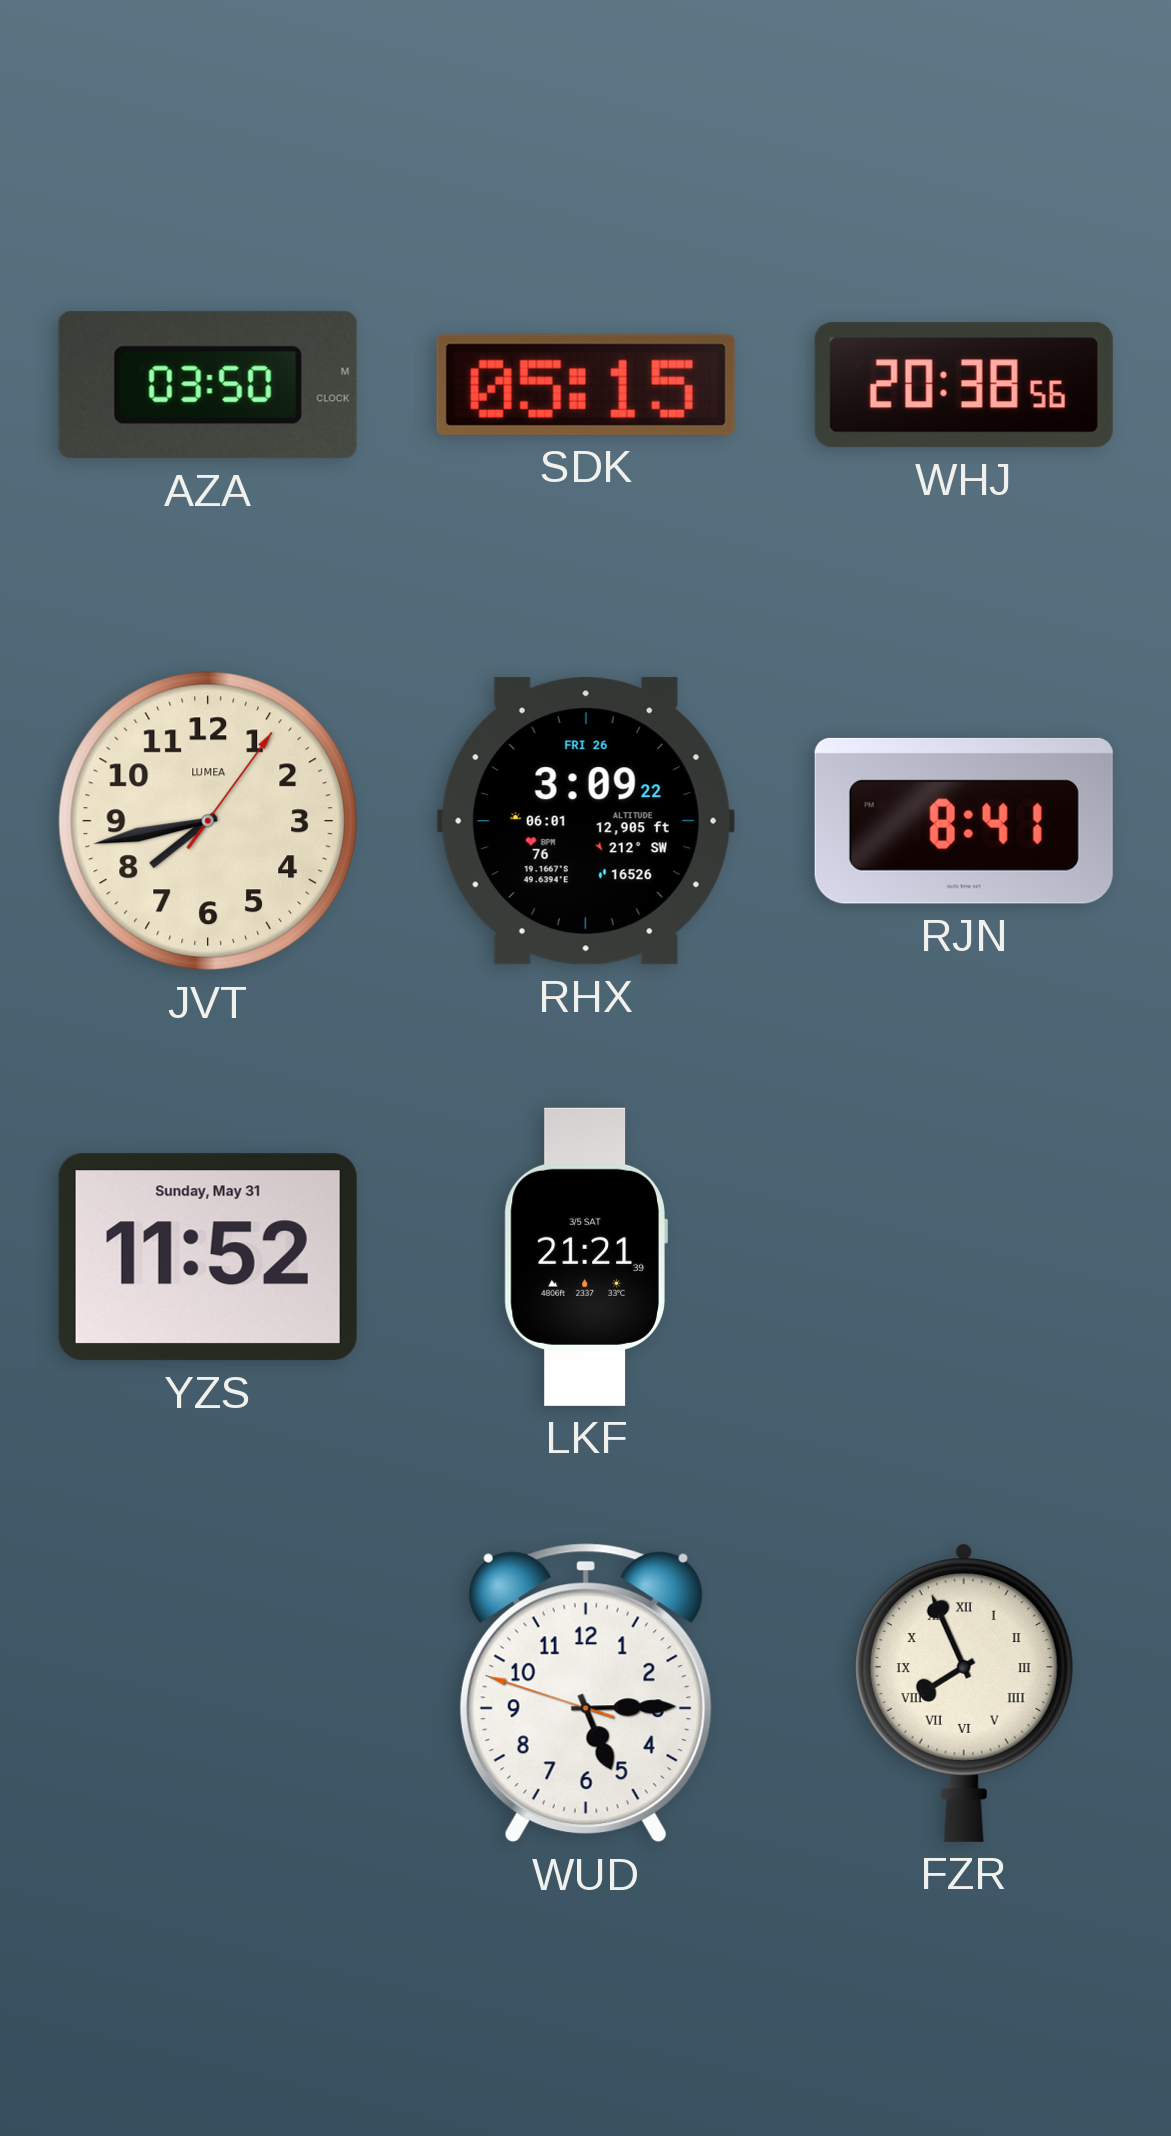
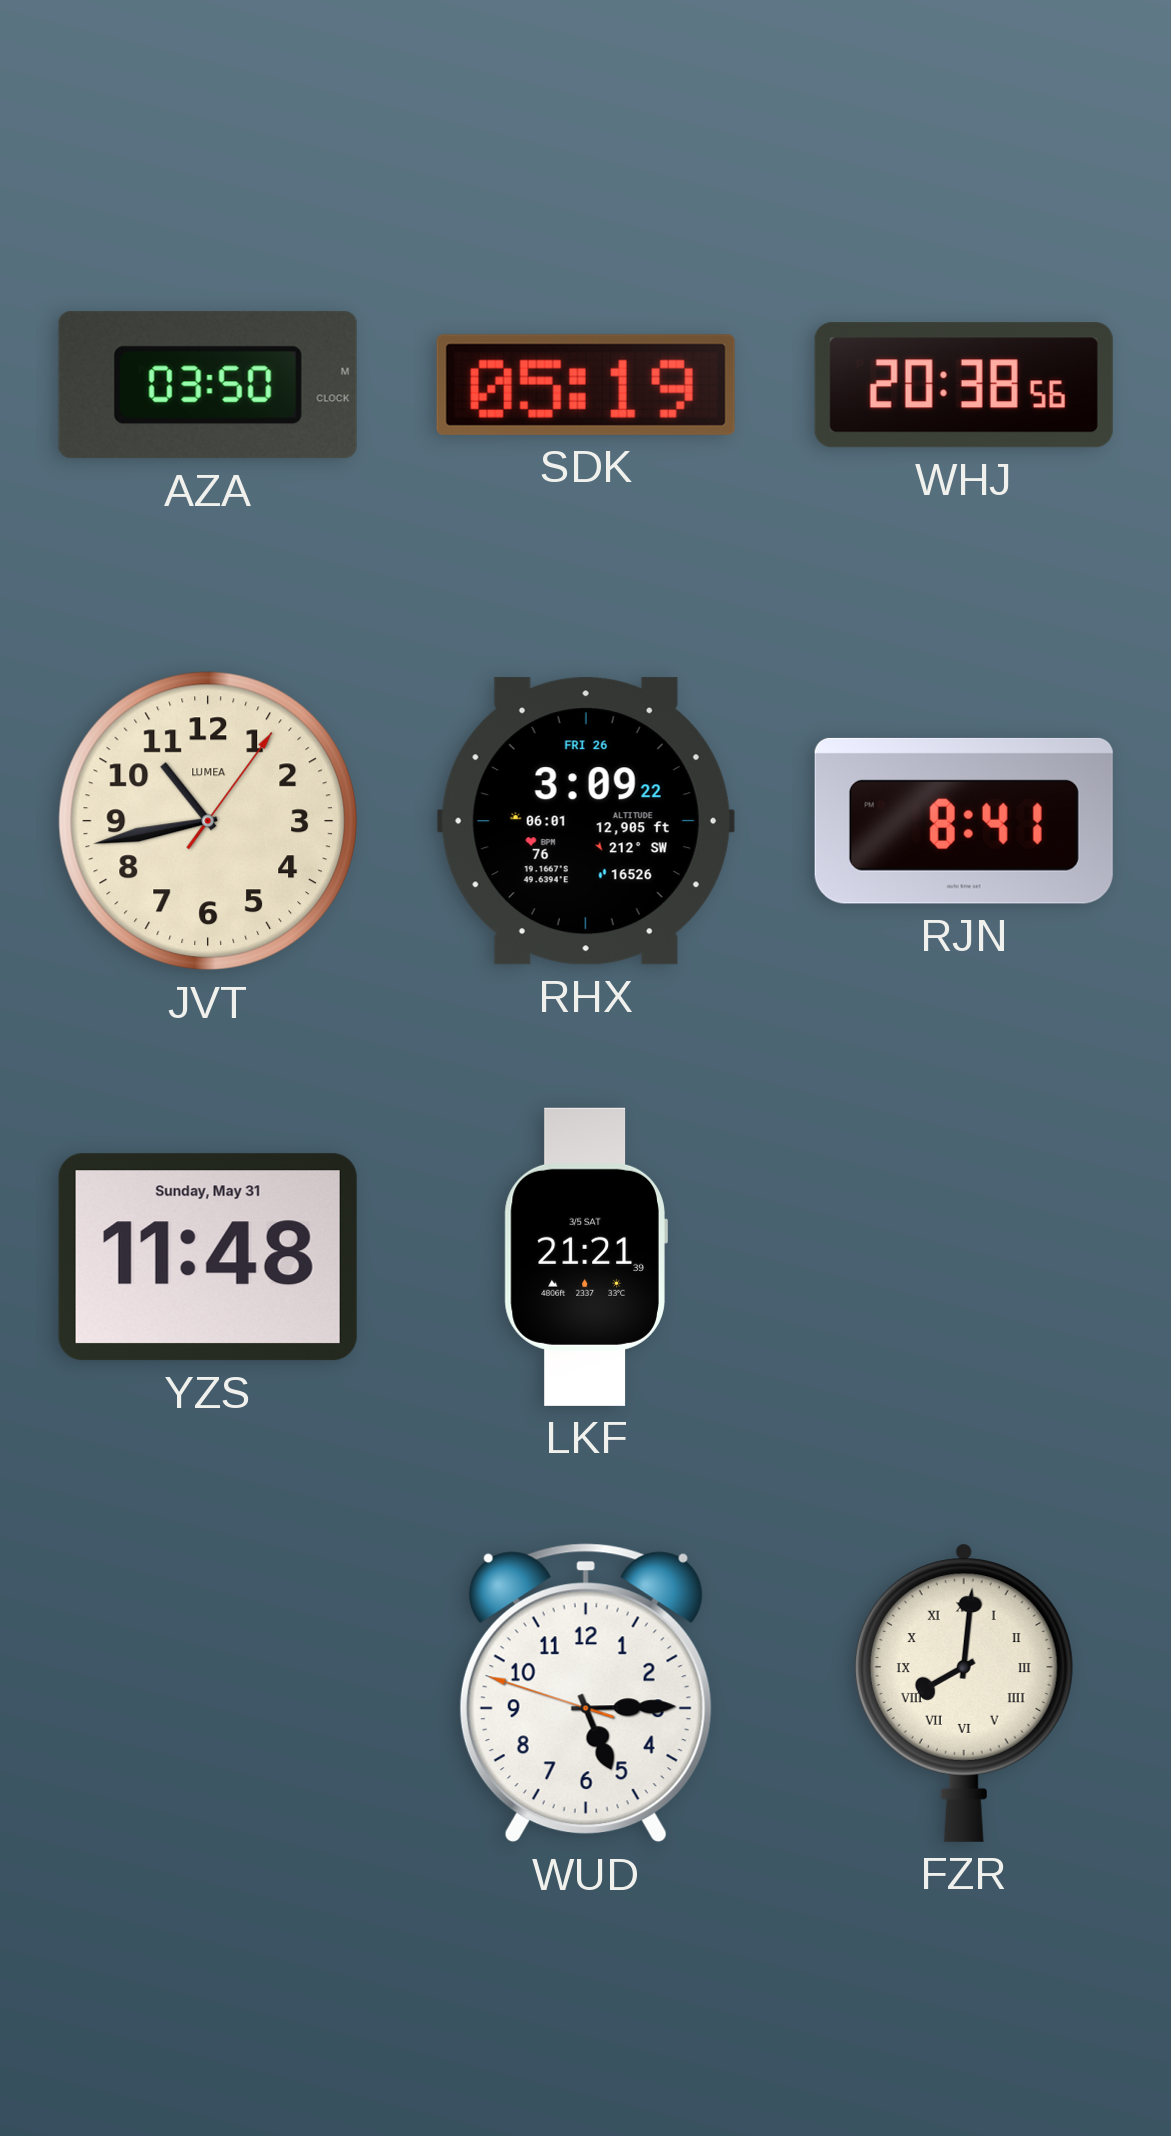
SDK: 05:15 -> 05:19
JVT: 7:43 -> 10:43
YZS: 11:52 -> 11:48
FZR: 7:56 -> 8:01
